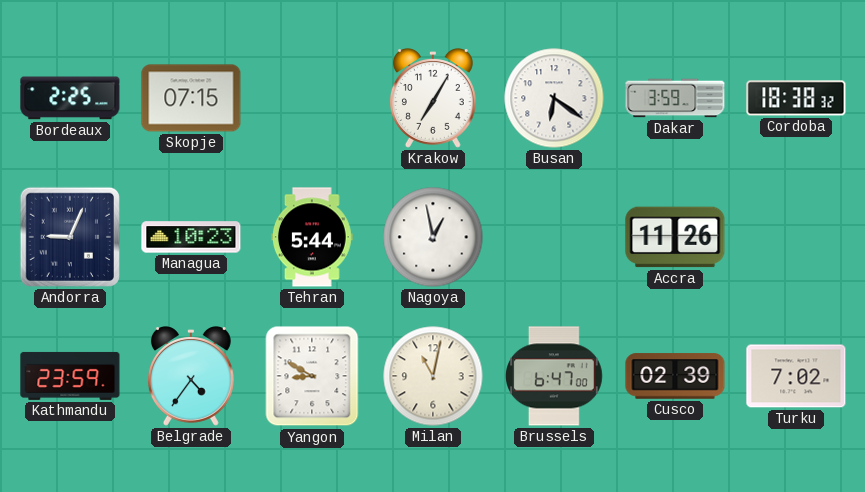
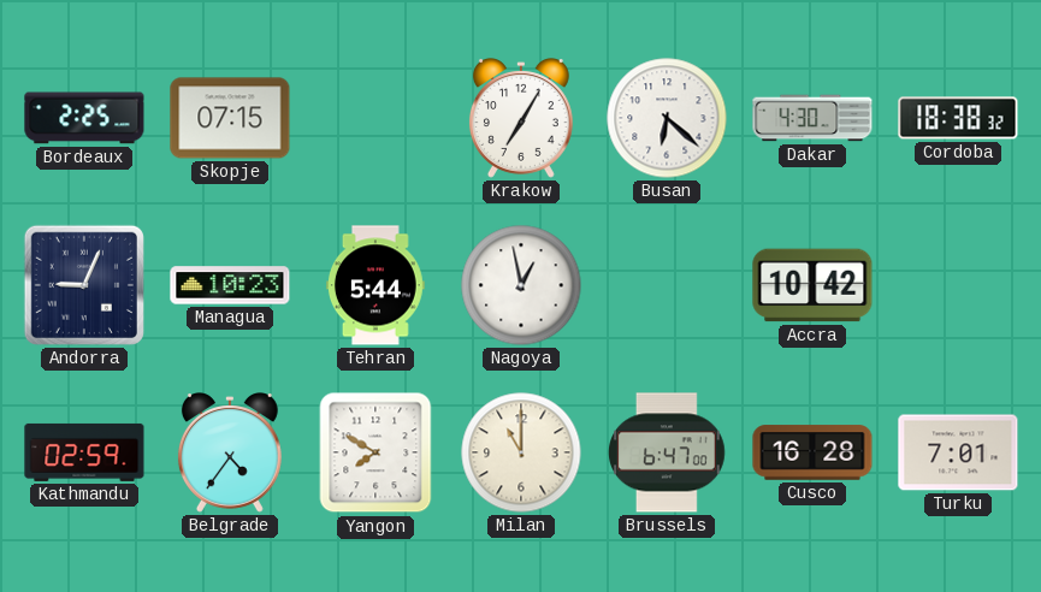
Busan: 6:21 -> 6:22
Dakar: 3:59 -> 4:30
Accra: 11:26 -> 10:42
Kathmandu: 23:59 -> 02:59
Yangon: 8:50 -> 7:50
Milan: 11:02 -> 11:00
Cusco: 02:39 -> 16:28
Turku: 7:02 -> 7:01
